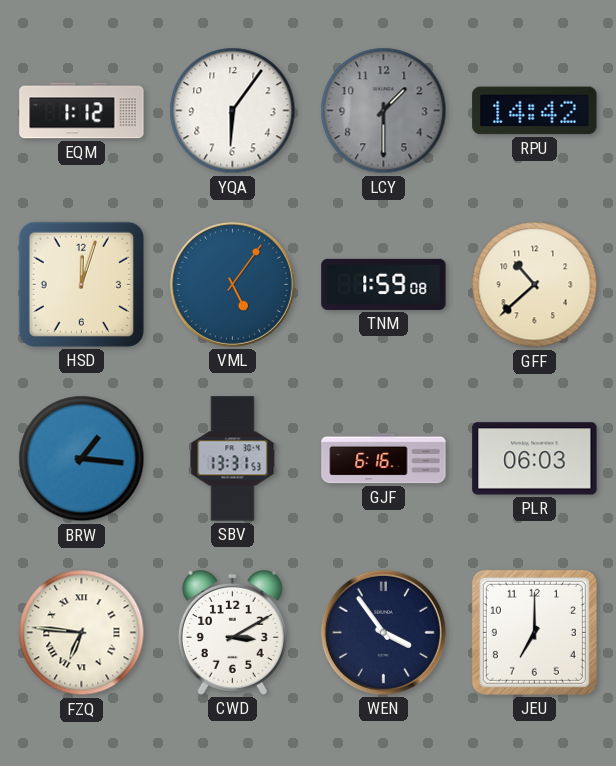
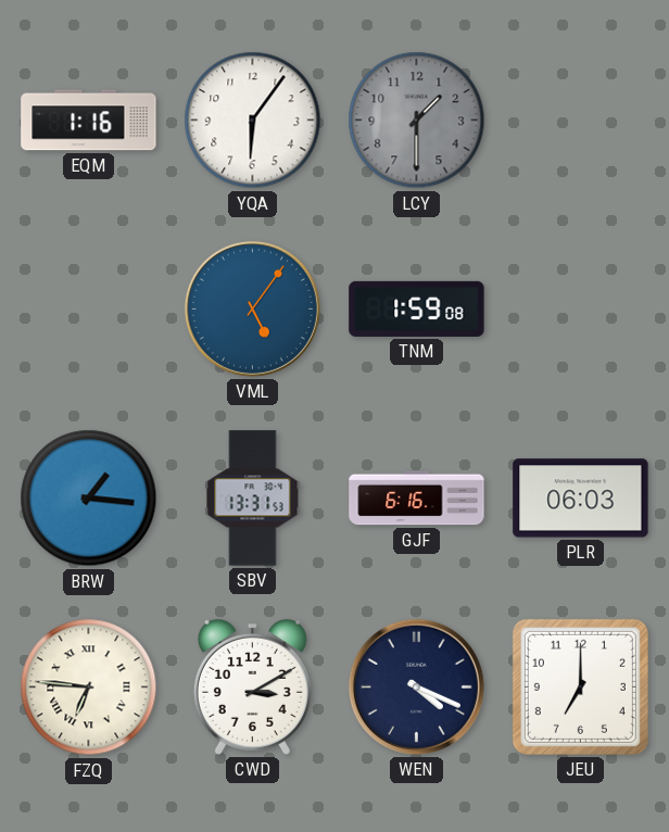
EQM: 1:12 -> 1:16
RPU: 14:42 -> none
HSD: 12:03 -> none
GFF: 10:38 -> none
WEN: 3:54 -> 4:19
